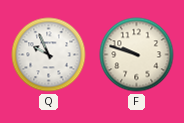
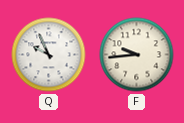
F: 9:48 -> 9:44
